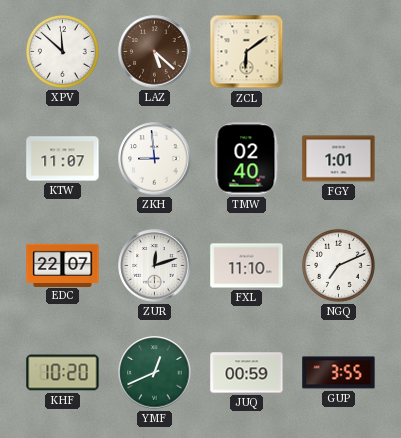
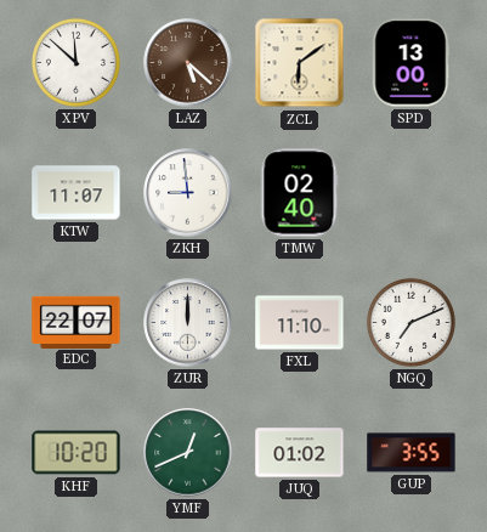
SPD: none -> 13:00
FGY: 1:01 -> none
ZUR: 12:12 -> 12:00
JUQ: 00:59 -> 01:02
